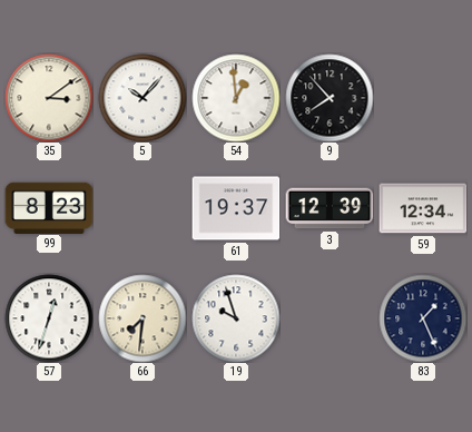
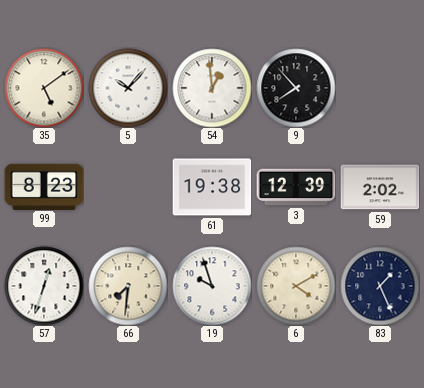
35: 3:09 -> 5:09
61: 19:37 -> 19:38
59: 12:34 -> 2:02
6: none -> 4:10
